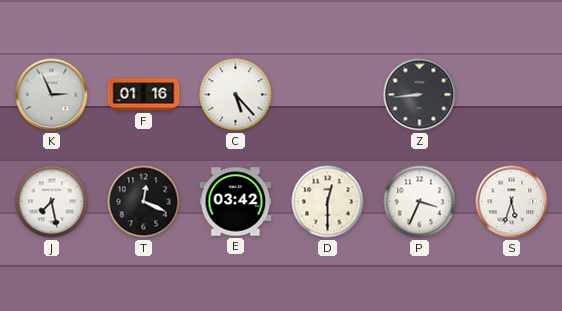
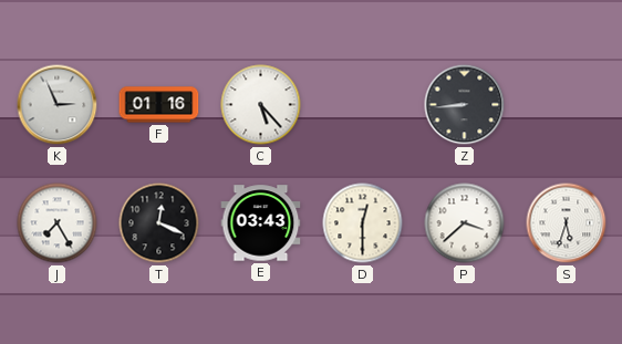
J: 7:28 -> 7:25
E: 03:42 -> 03:43
P: 3:34 -> 3:38
